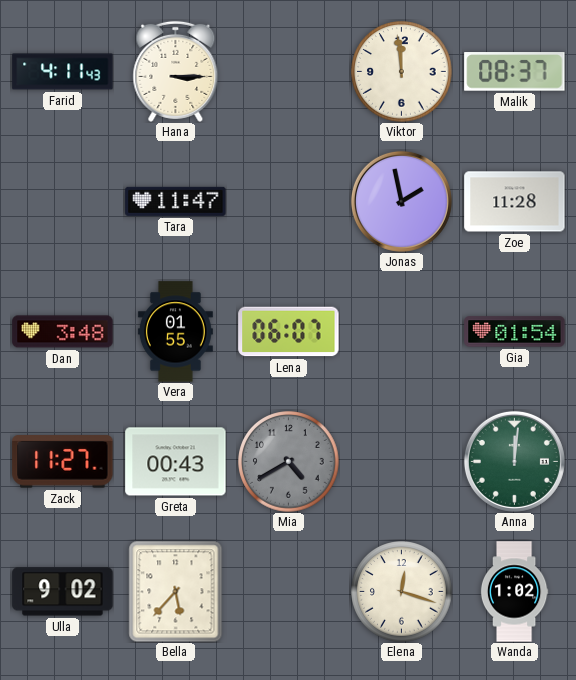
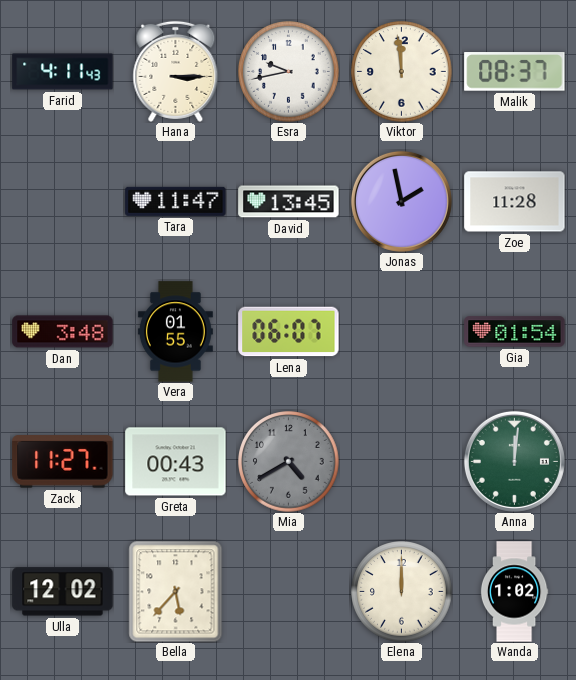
Esra: none -> 9:43
David: none -> 13:45
Ulla: 9:02 -> 12:02
Elena: 12:18 -> 12:00
